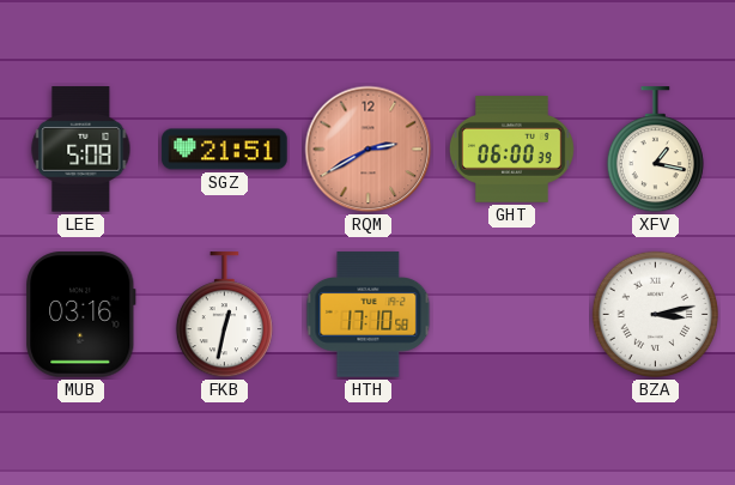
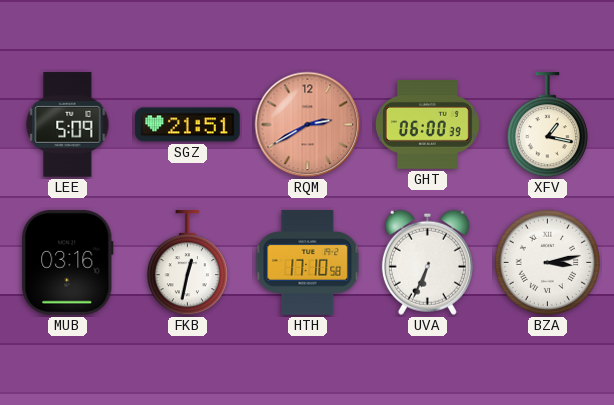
LEE: 5:08 -> 5:09
UVA: none -> 6:34
